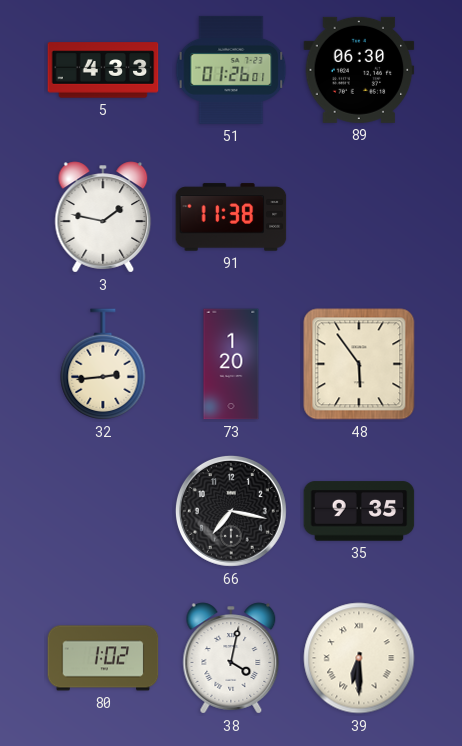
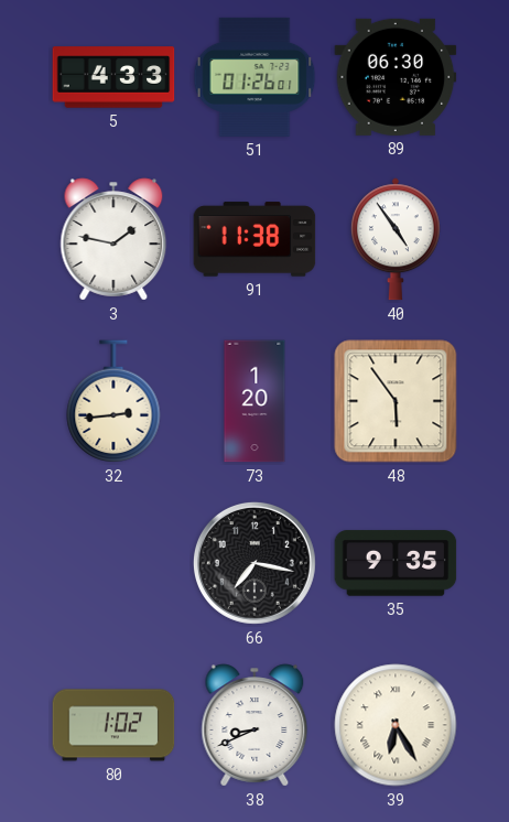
40: none -> 4:54
38: 4:02 -> 8:41
39: 6:30 -> 6:25
